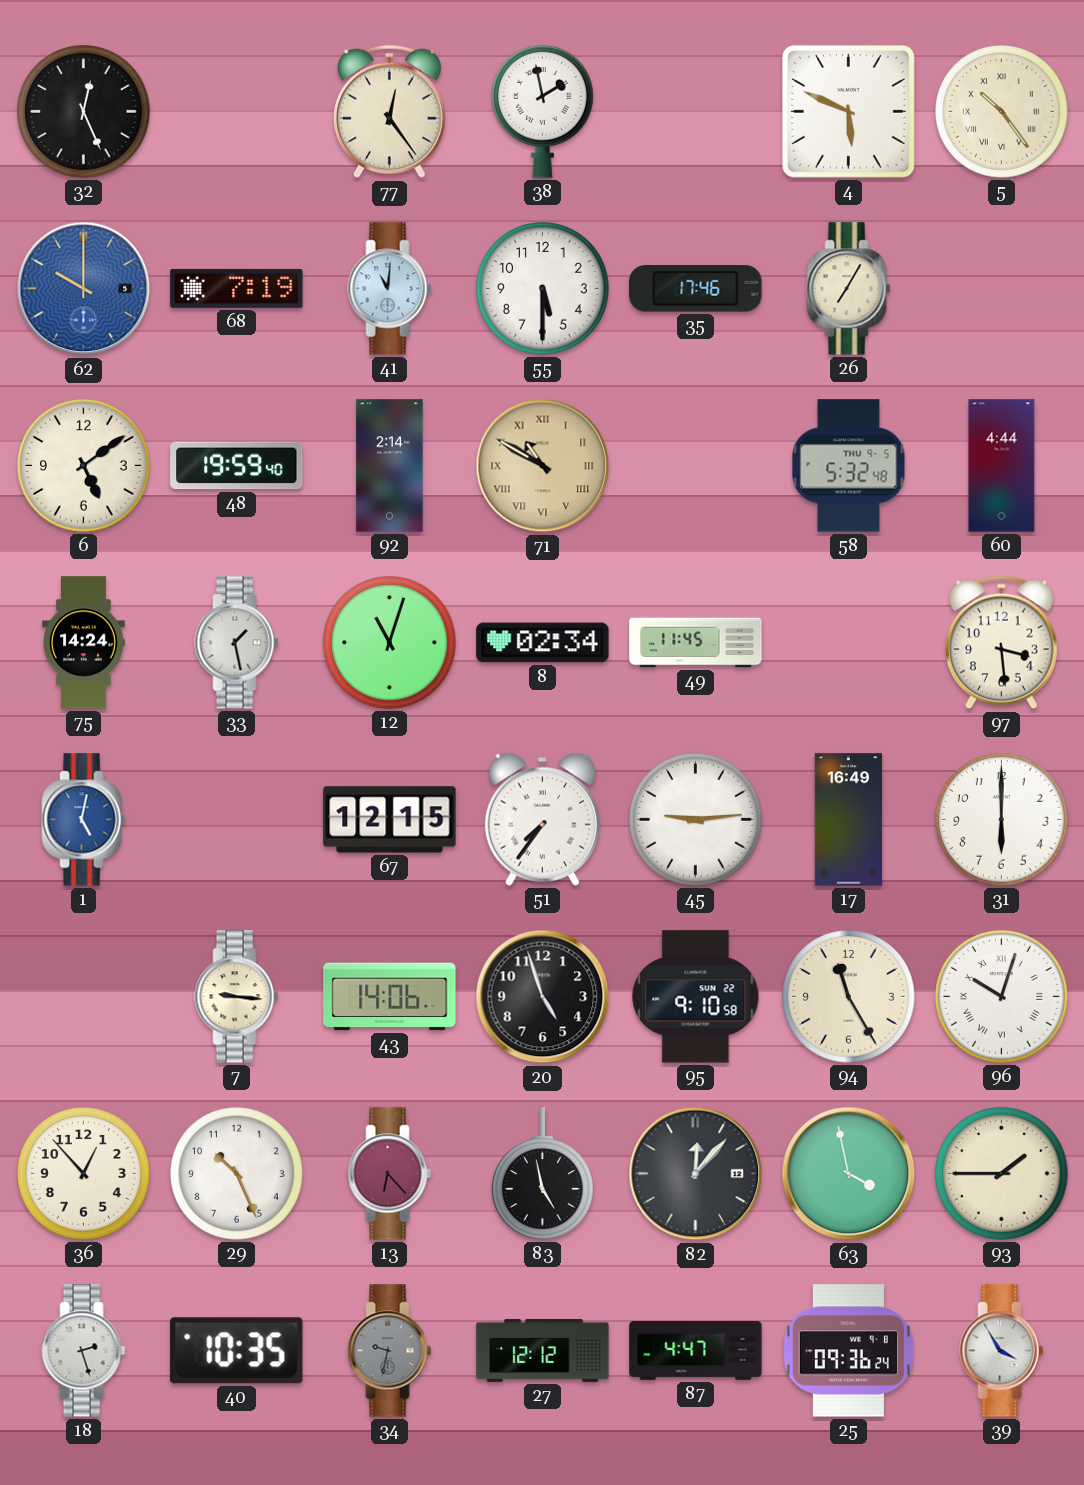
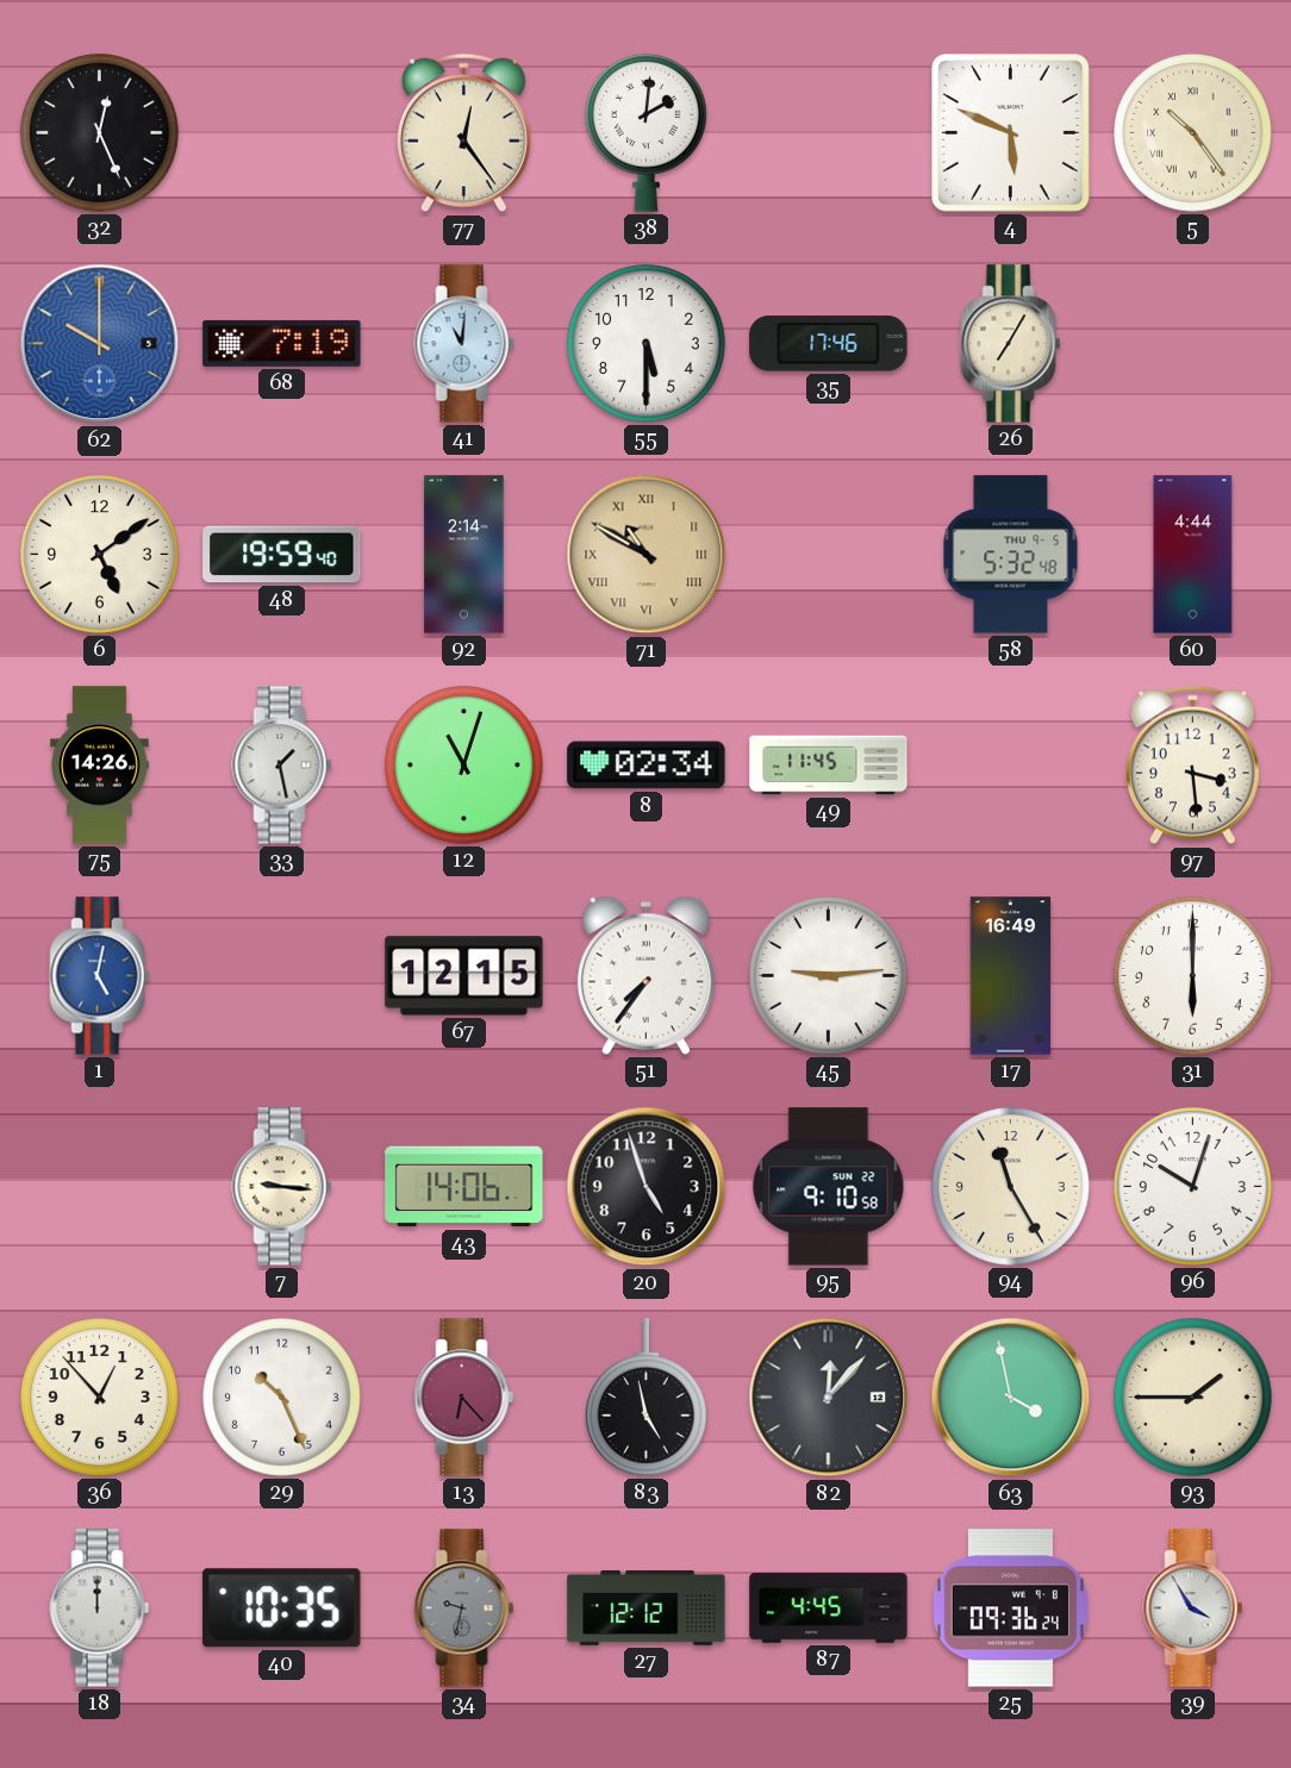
38: 1:58 -> 2:01
75: 14:24 -> 14:26
96 numerals: Roman -> Arabic
18: 2:27 -> 12:00
87: 4:47 -> 4:45
